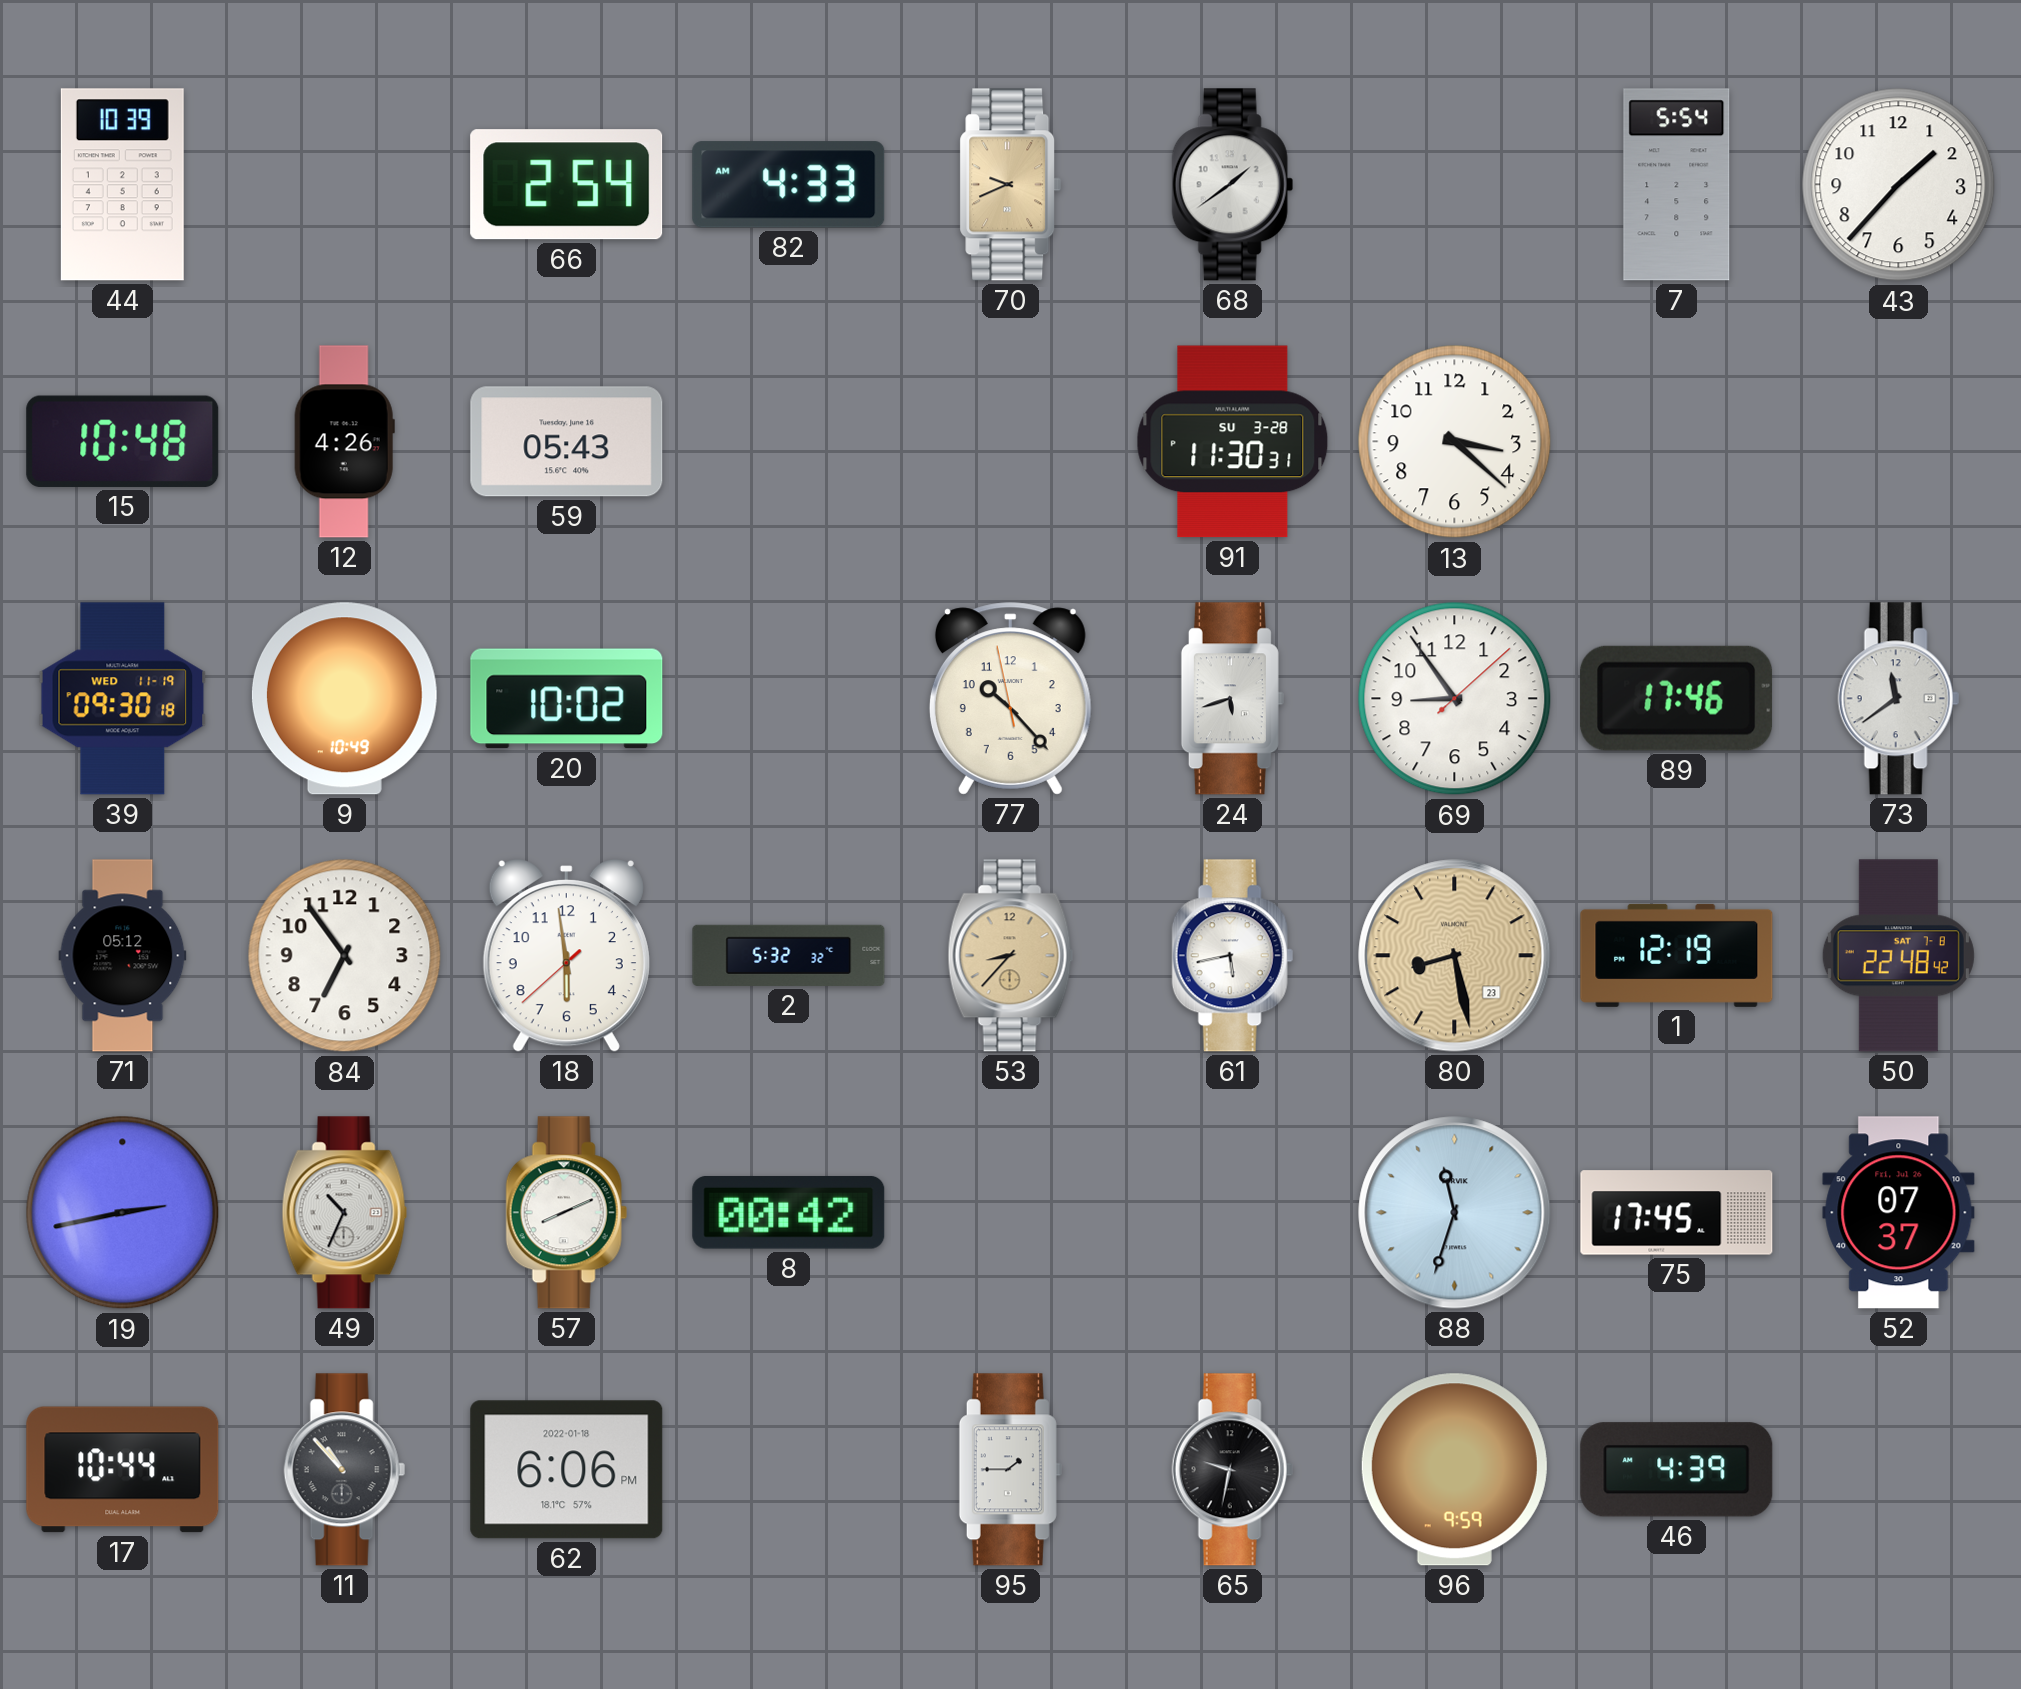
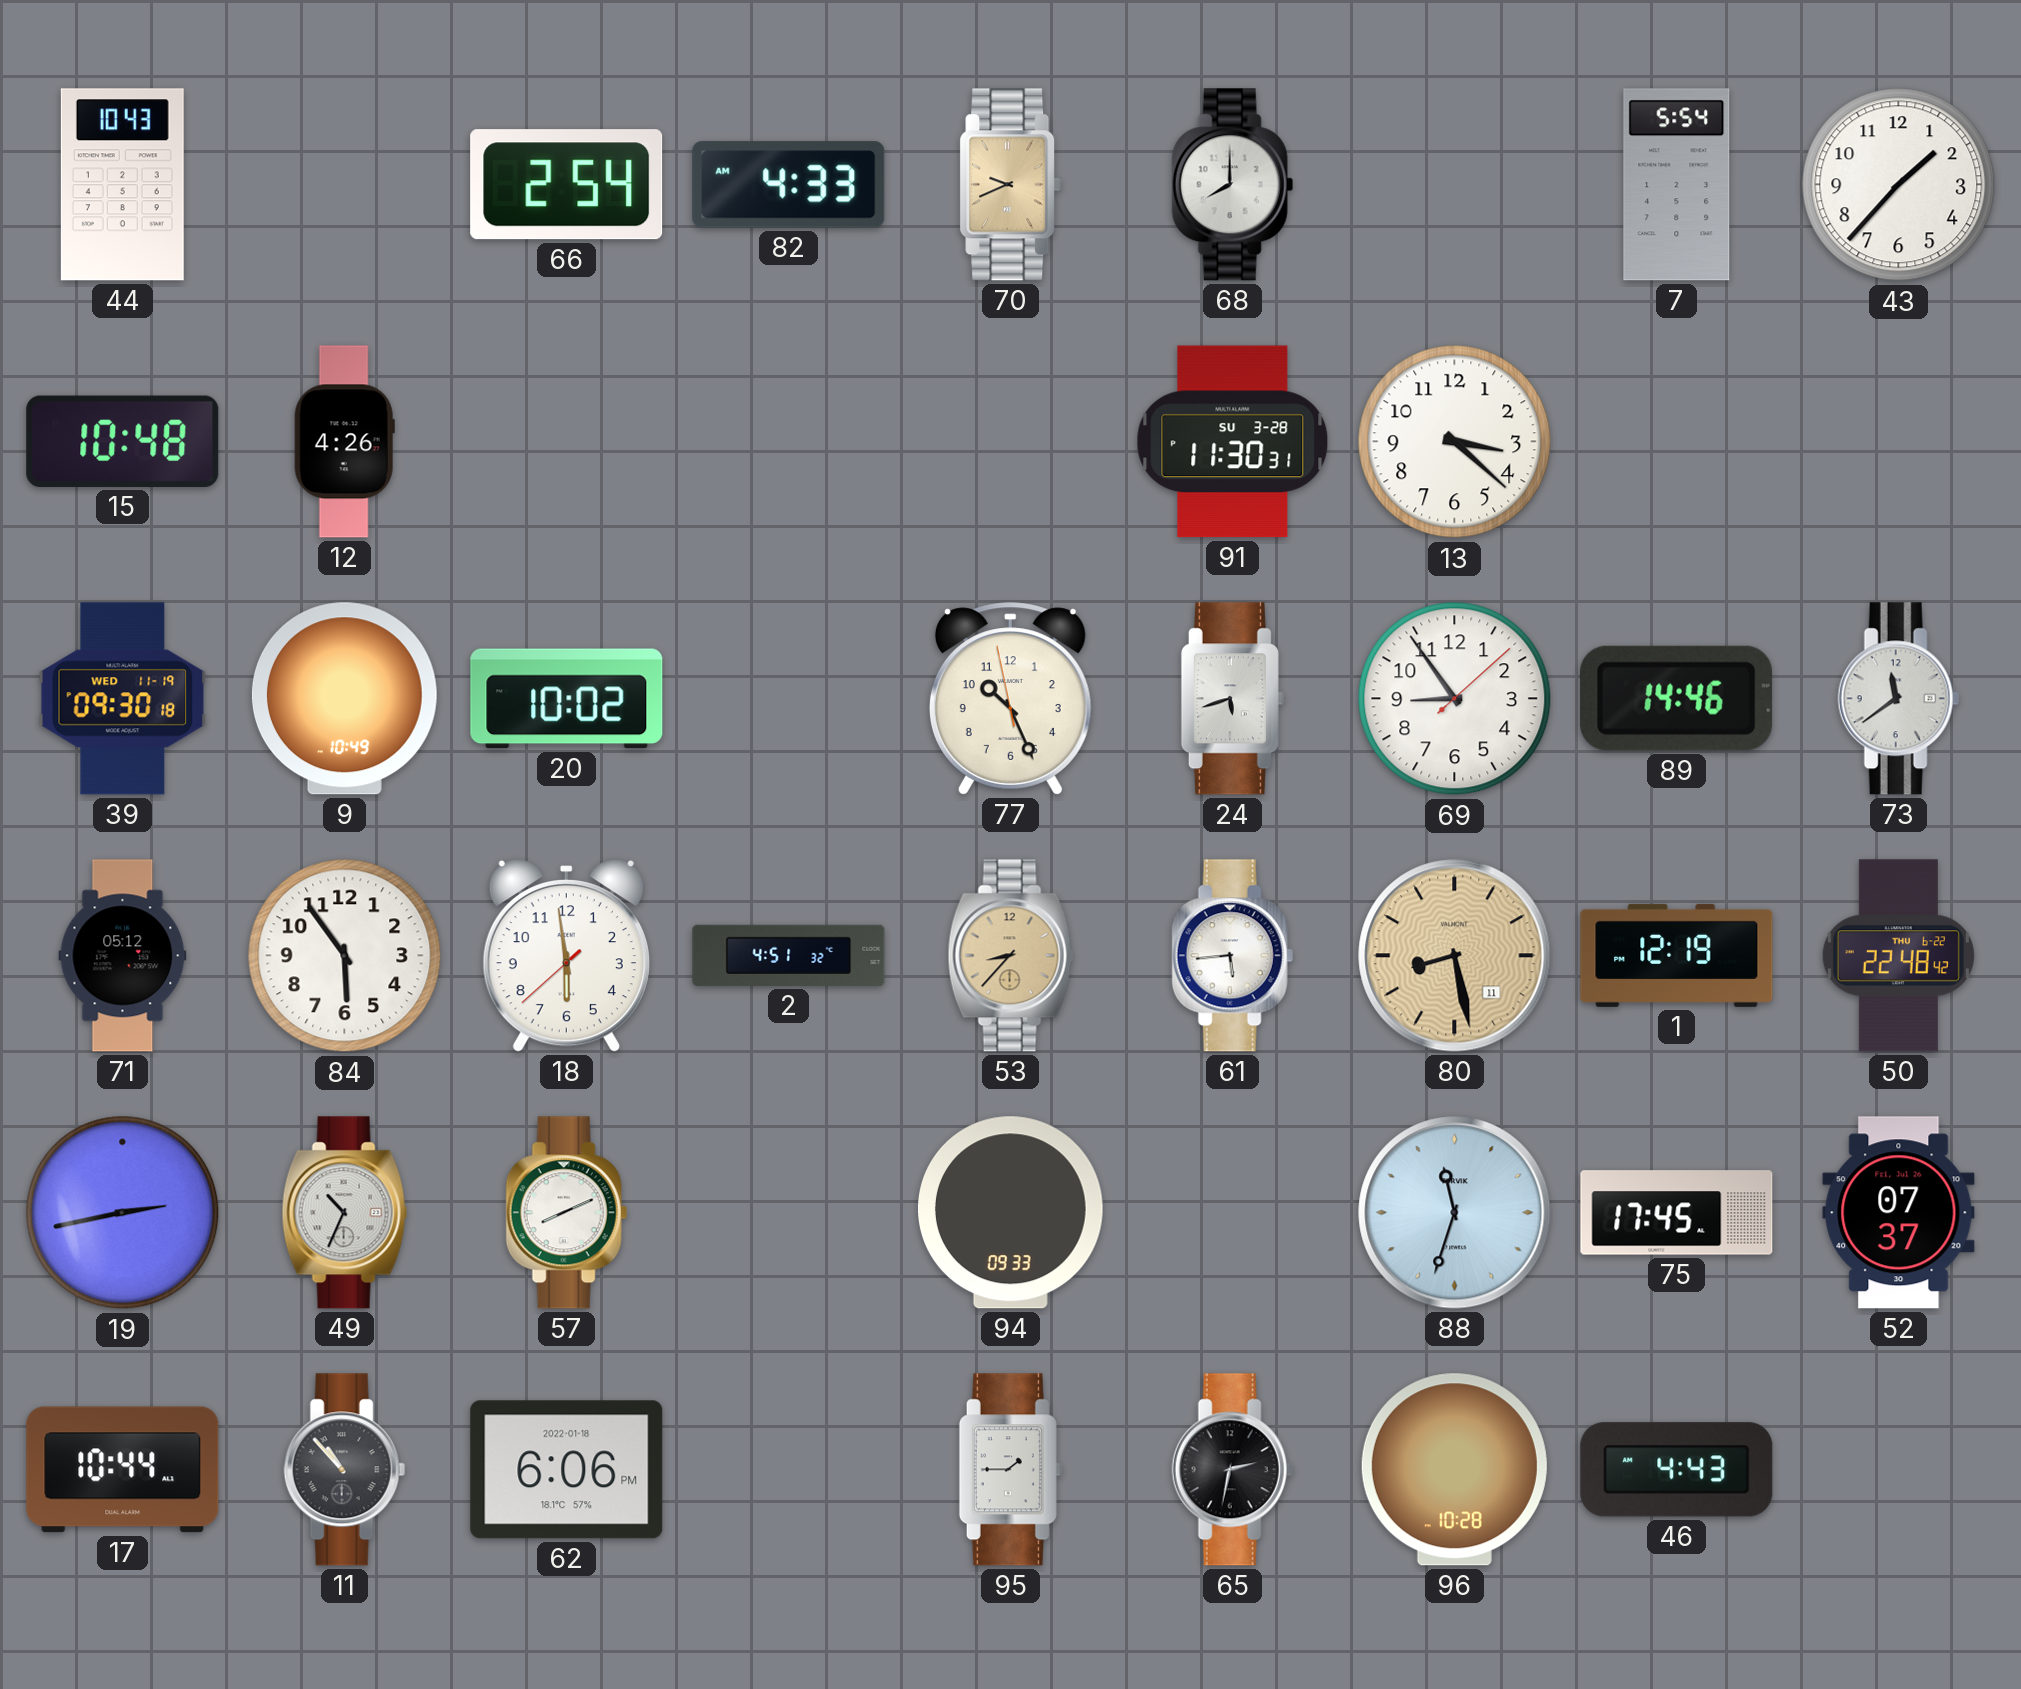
44: 10:39 -> 10:43
68: 1:39 -> 8:00
59: 05:43 -> none
77: 10:22 -> 10:25
89: 17:46 -> 14:46
84: 6:54 -> 5:54
2: 5:32 -> 4:51
61: 5:43 -> 5:44
80 date: 23 -> 11
50 date: SAT 7-8 -> THU 6-22
8: 00:42 -> none
94: none -> 09:33
65: 9:32 -> 2:32
96: 9:59 -> 10:28
46: 4:39 -> 4:43
